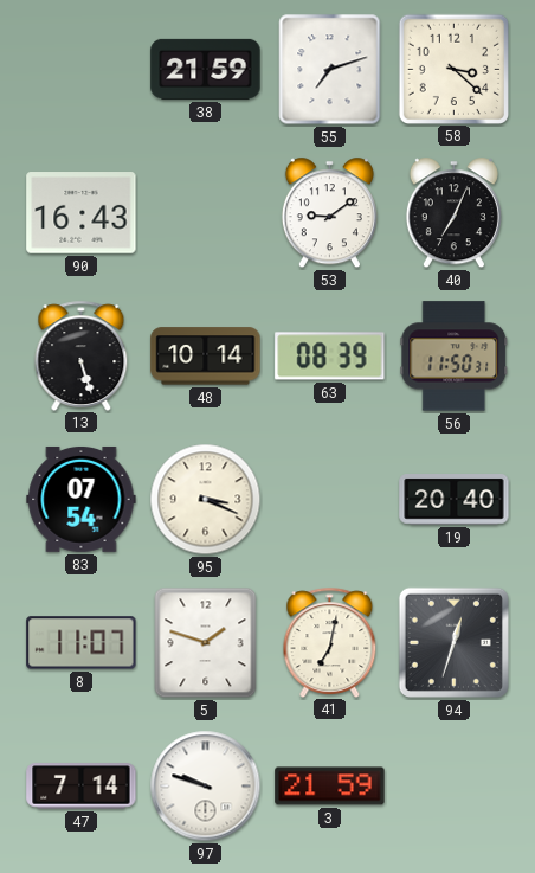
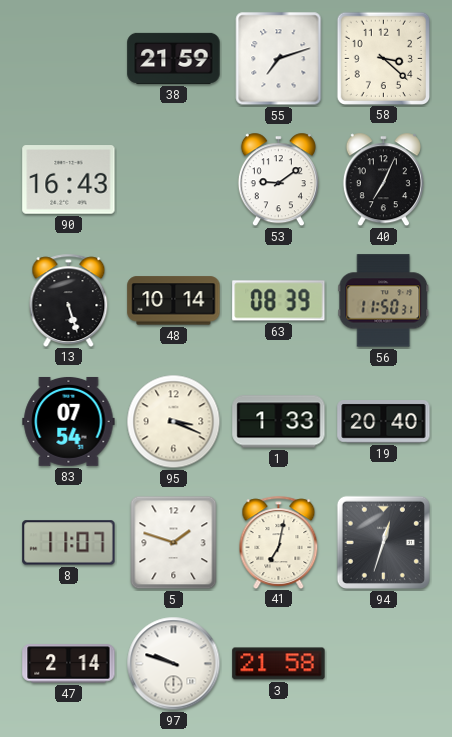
1: none -> 1:33
47: 7:14 -> 2:14
3: 21:59 -> 21:58
